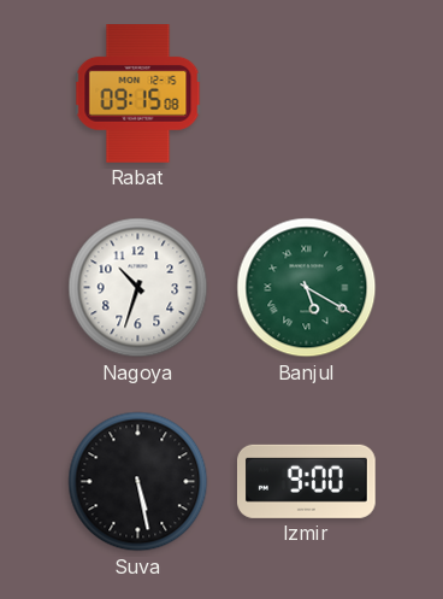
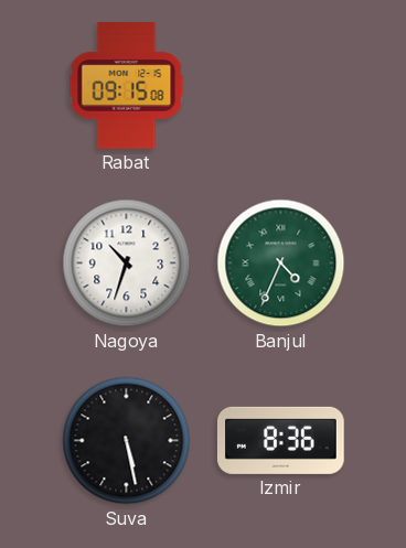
Banjul: 5:20 -> 4:34
Izmir: 9:00 -> 8:36
